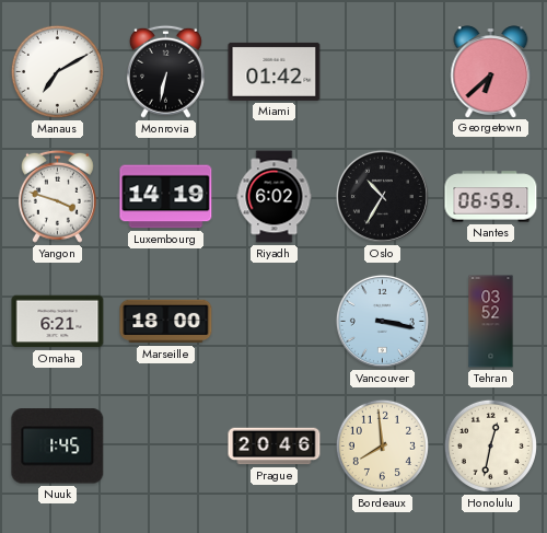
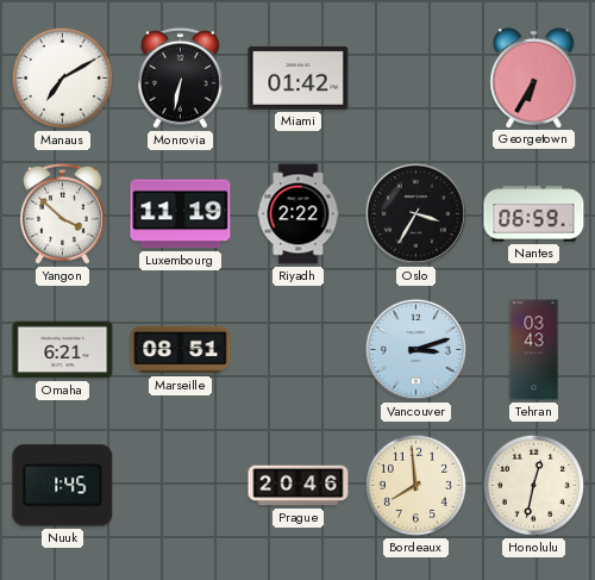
Georgetown: 6:38 -> 6:35
Yangon: 3:48 -> 3:52
Luxembourg: 14:19 -> 11:19
Riyadh: 6:02 -> 2:22
Oslo: 10:35 -> 3:35
Marseille: 18:00 -> 08:51
Vancouver: 3:17 -> 3:12
Tehran: 03:52 -> 03:43
